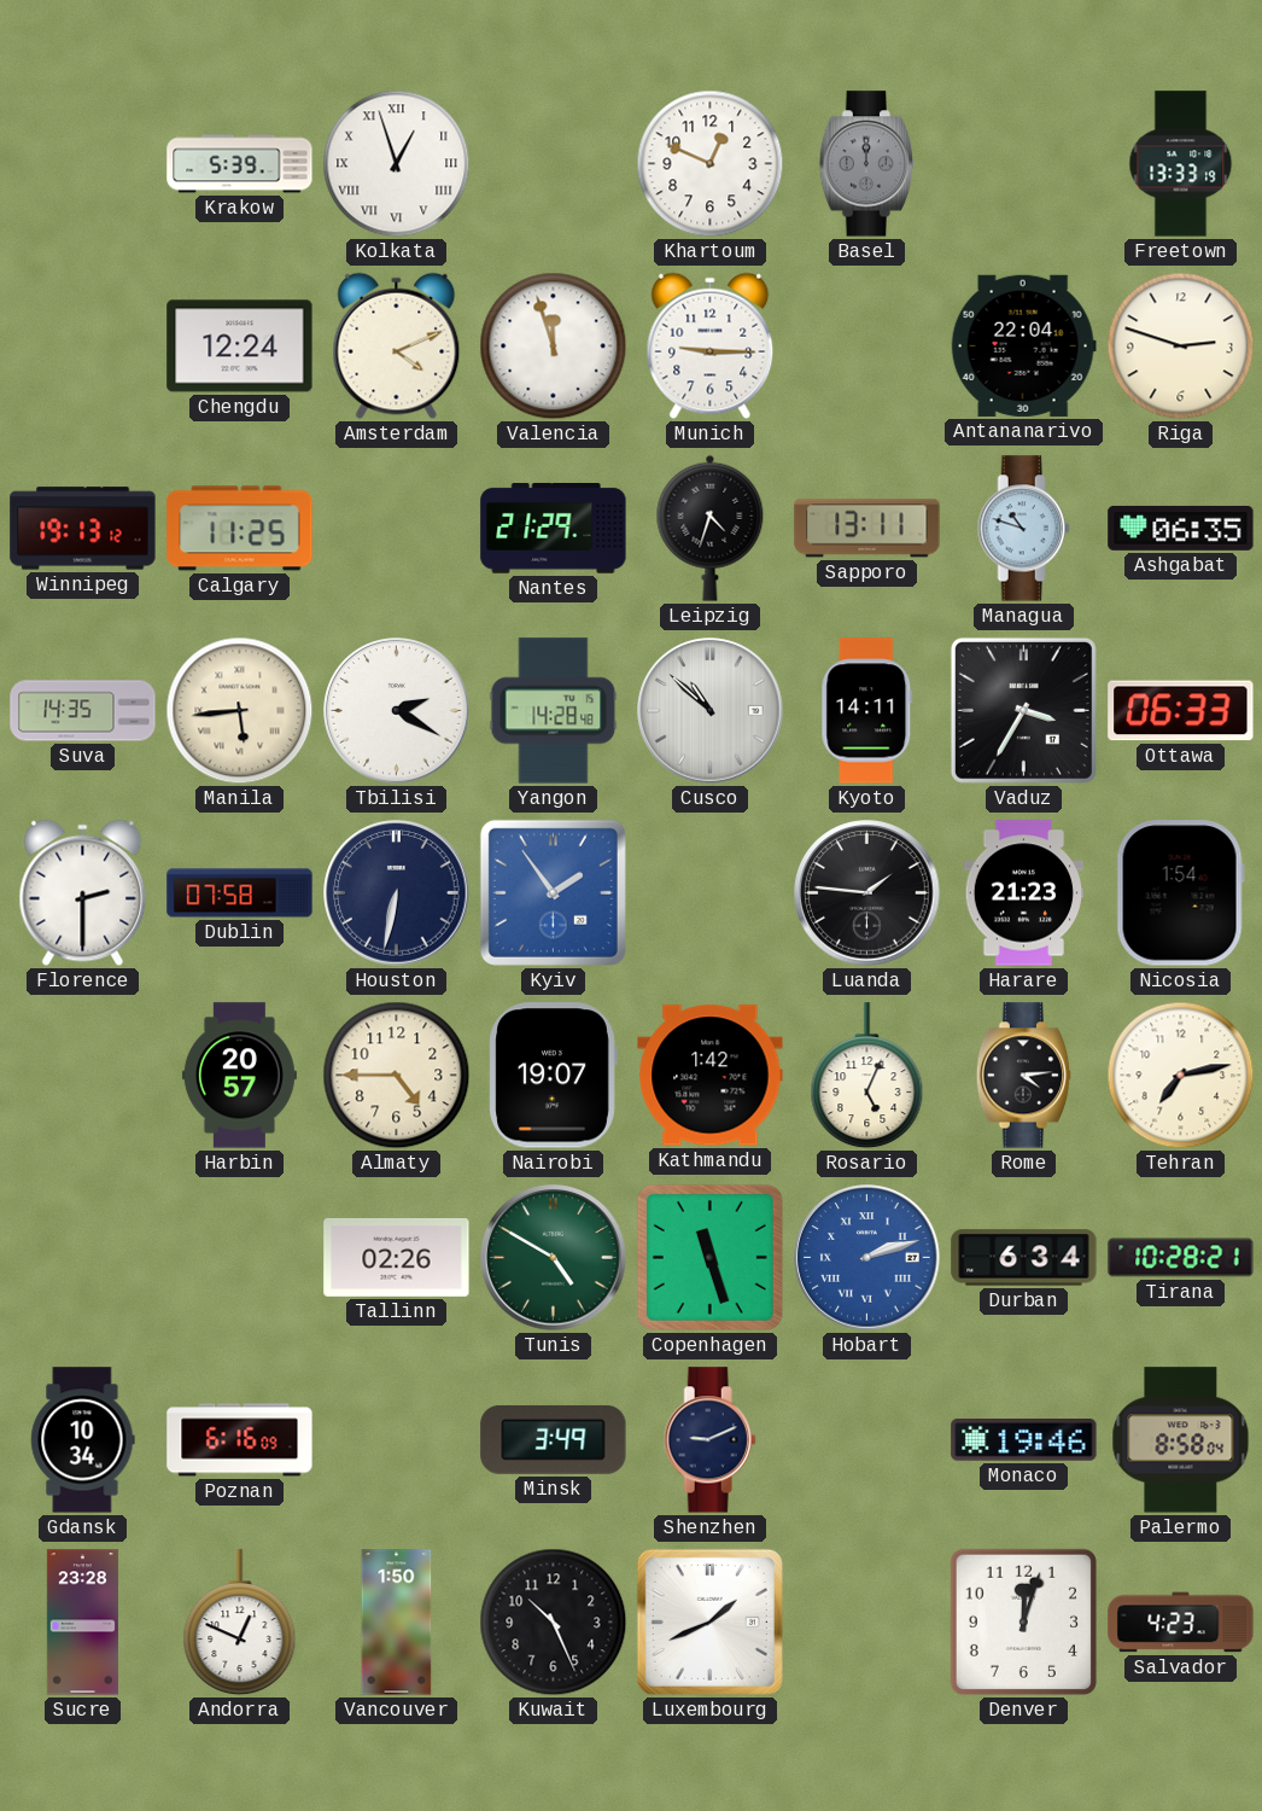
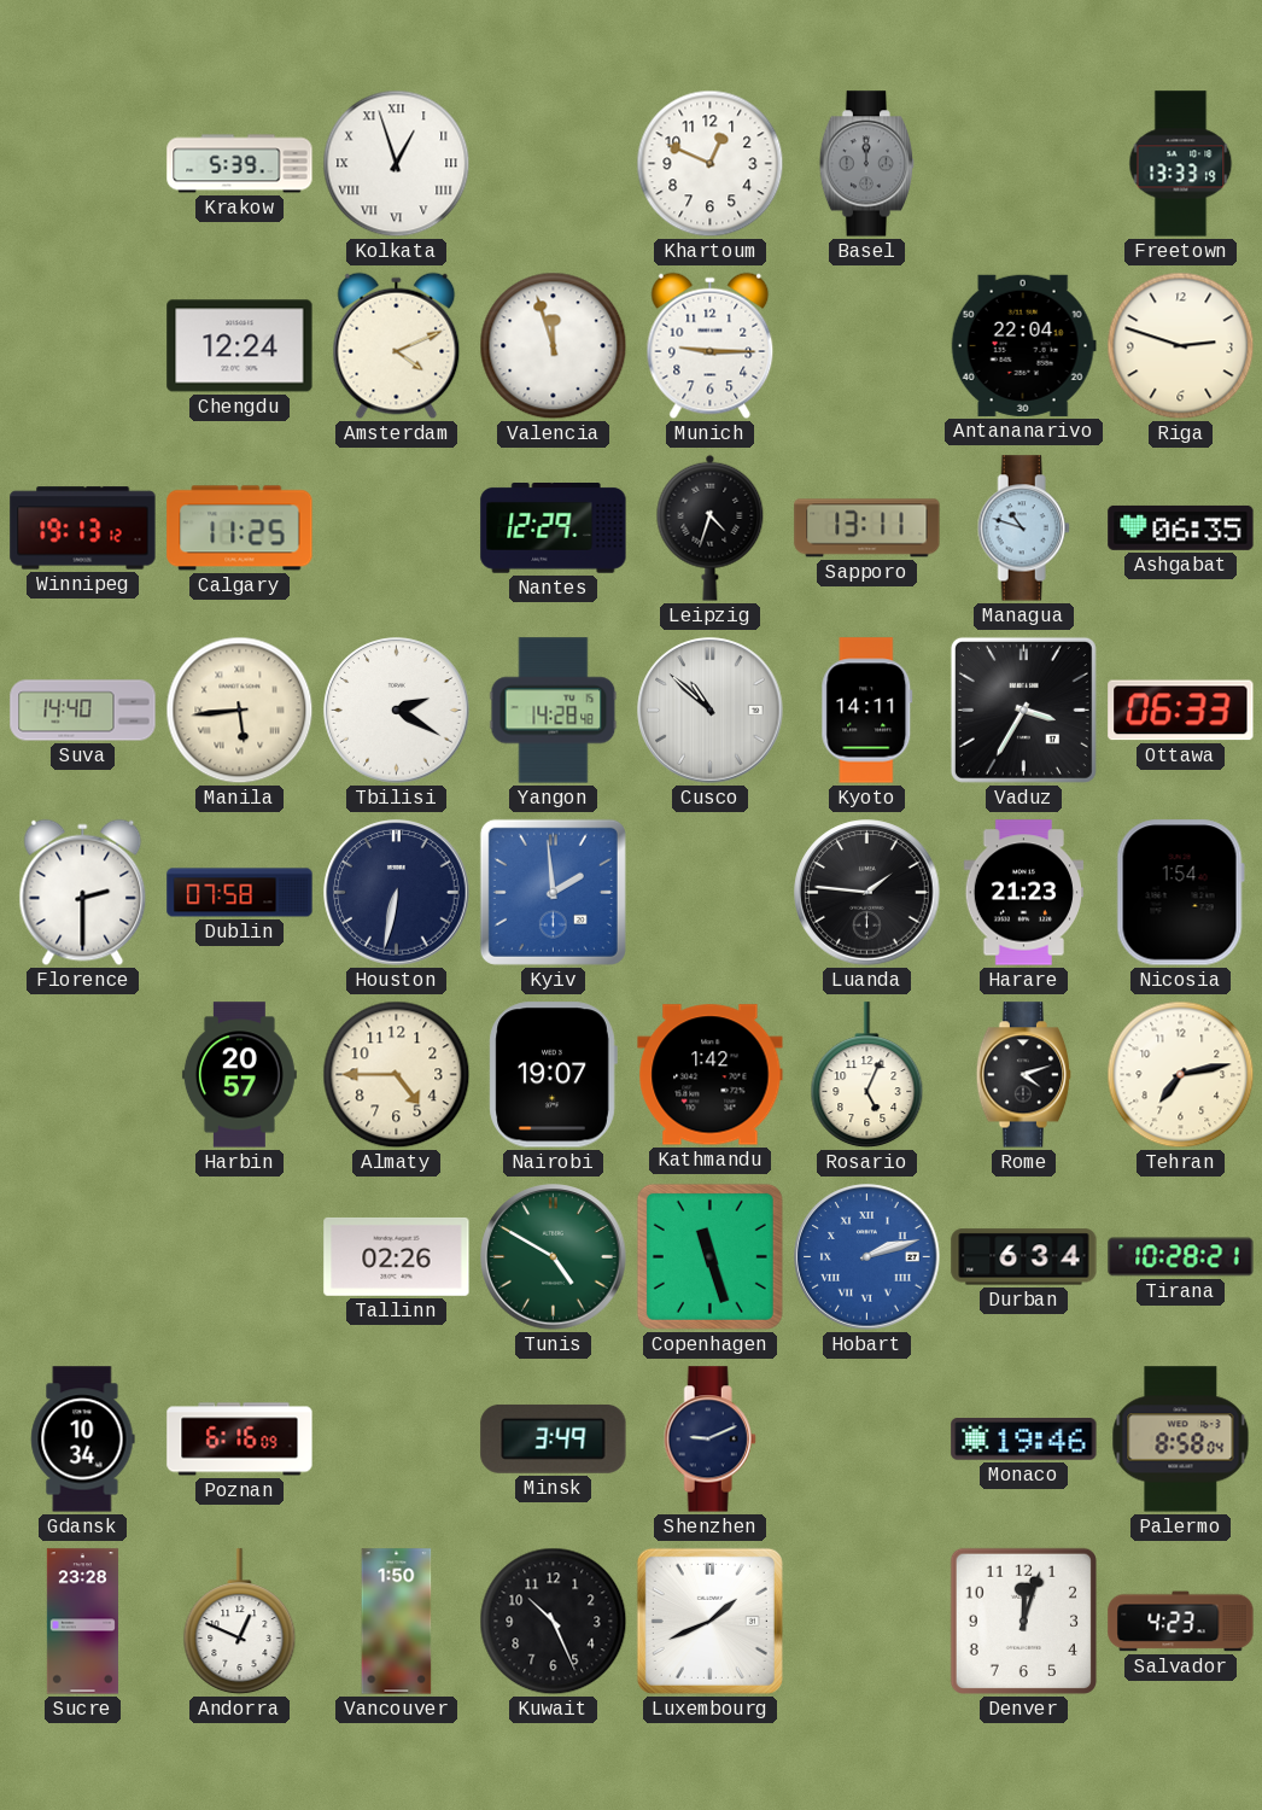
Nantes: 21:29 -> 12:29
Suva: 14:35 -> 14:40
Kyiv: 1:54 -> 1:59
Rome: 4:14 -> 4:12
